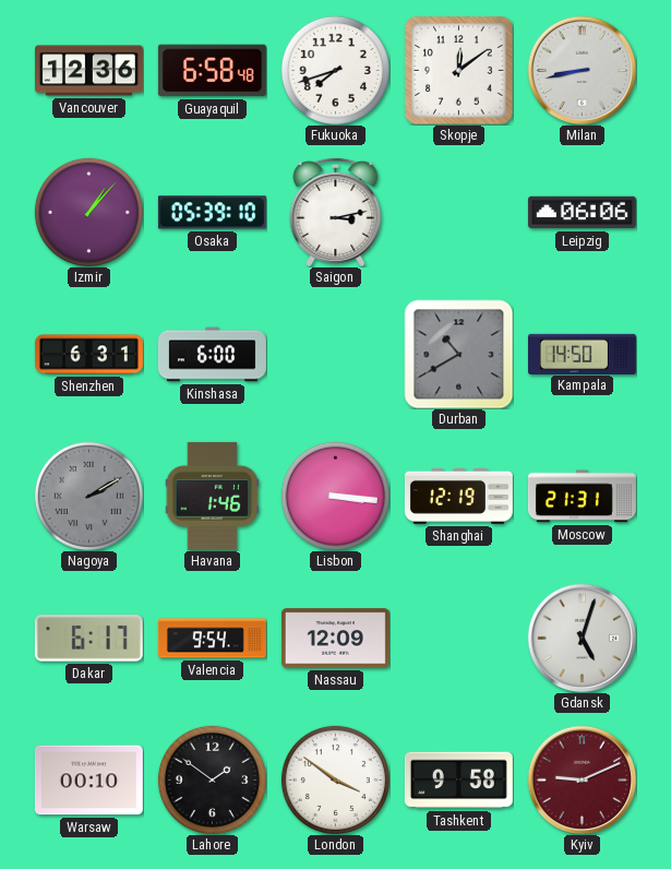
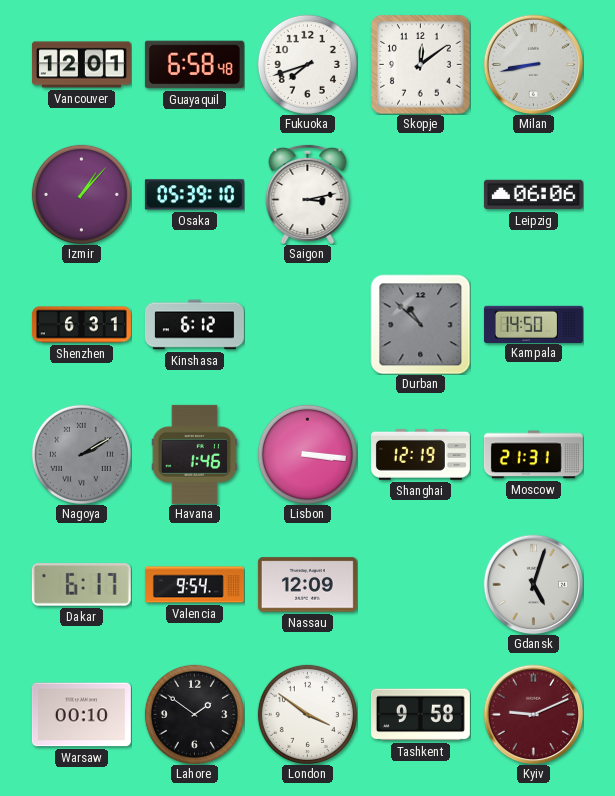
Vancouver: 12:36 -> 12:01
Kinshasa: 6:00 -> 6:12
Durban: 10:40 -> 10:52
